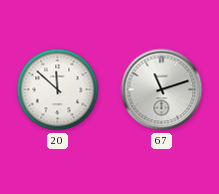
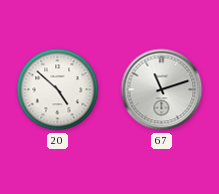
20: 11:52 -> 4:52
